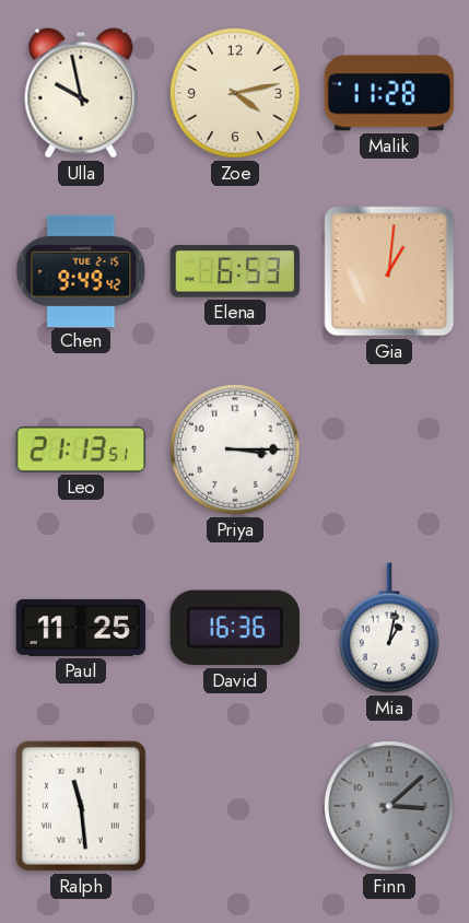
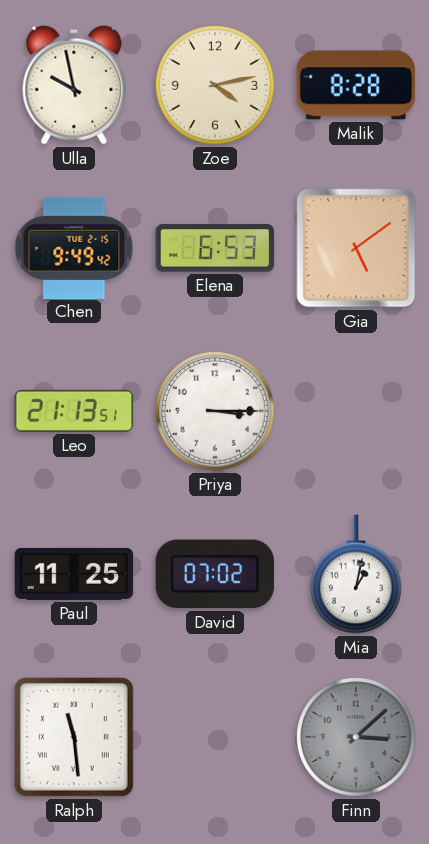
Malik: 11:28 -> 8:28
Gia: 1:01 -> 5:09
David: 16:36 -> 07:02
